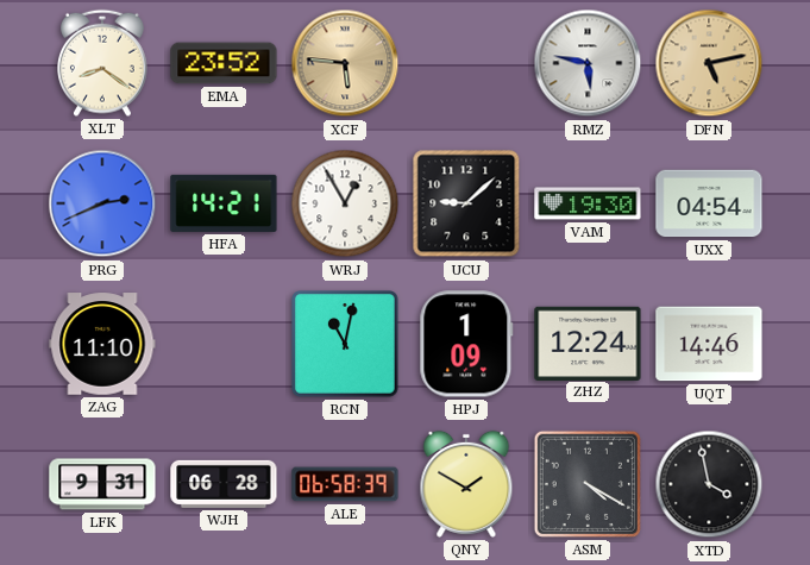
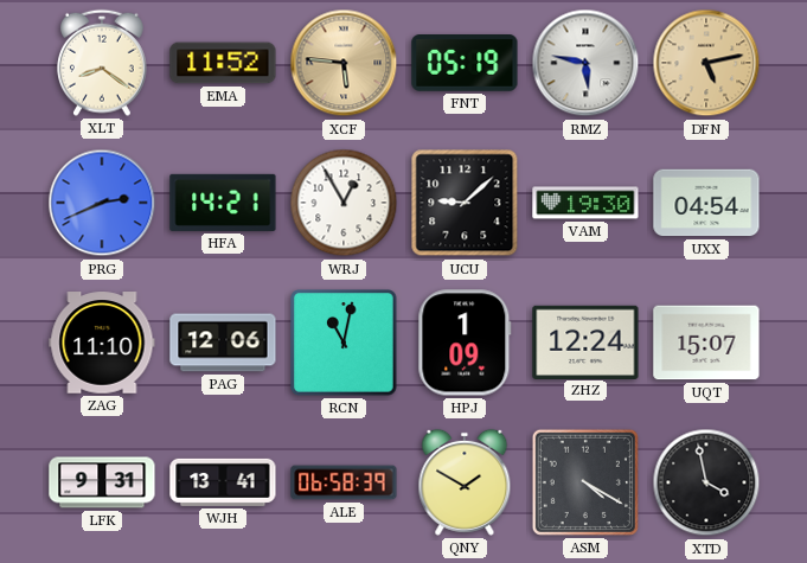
EMA: 23:52 -> 11:52
FNT: none -> 05:19
PAG: none -> 12:06
UQT: 14:46 -> 15:07
WJH: 06:28 -> 13:41
